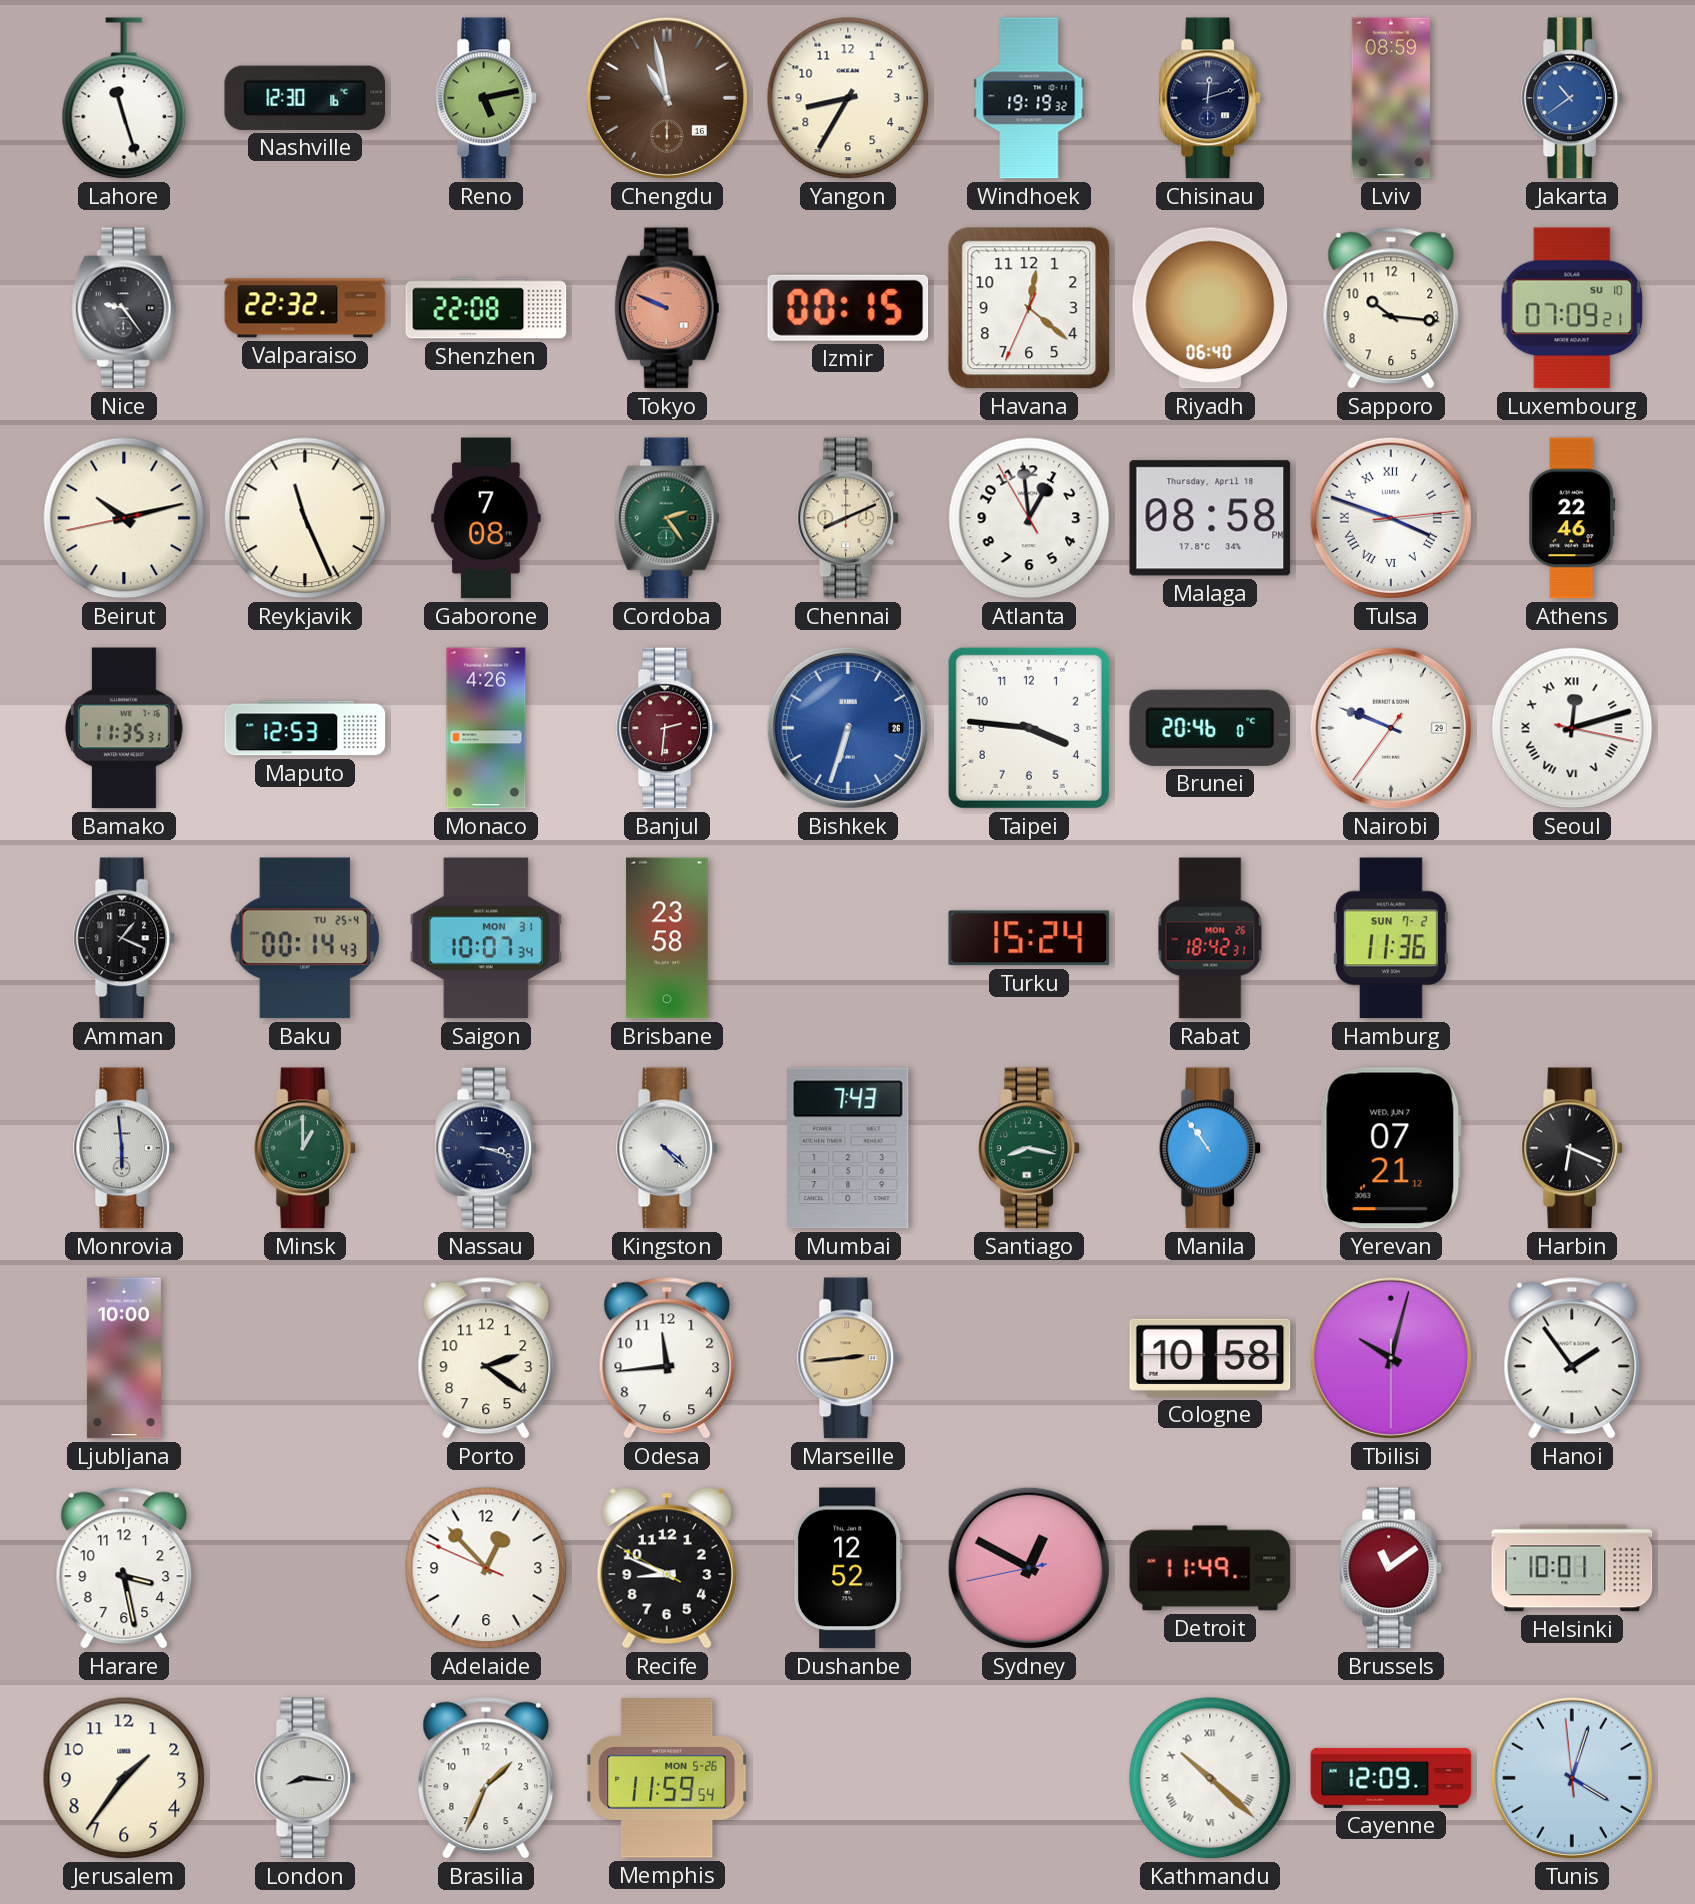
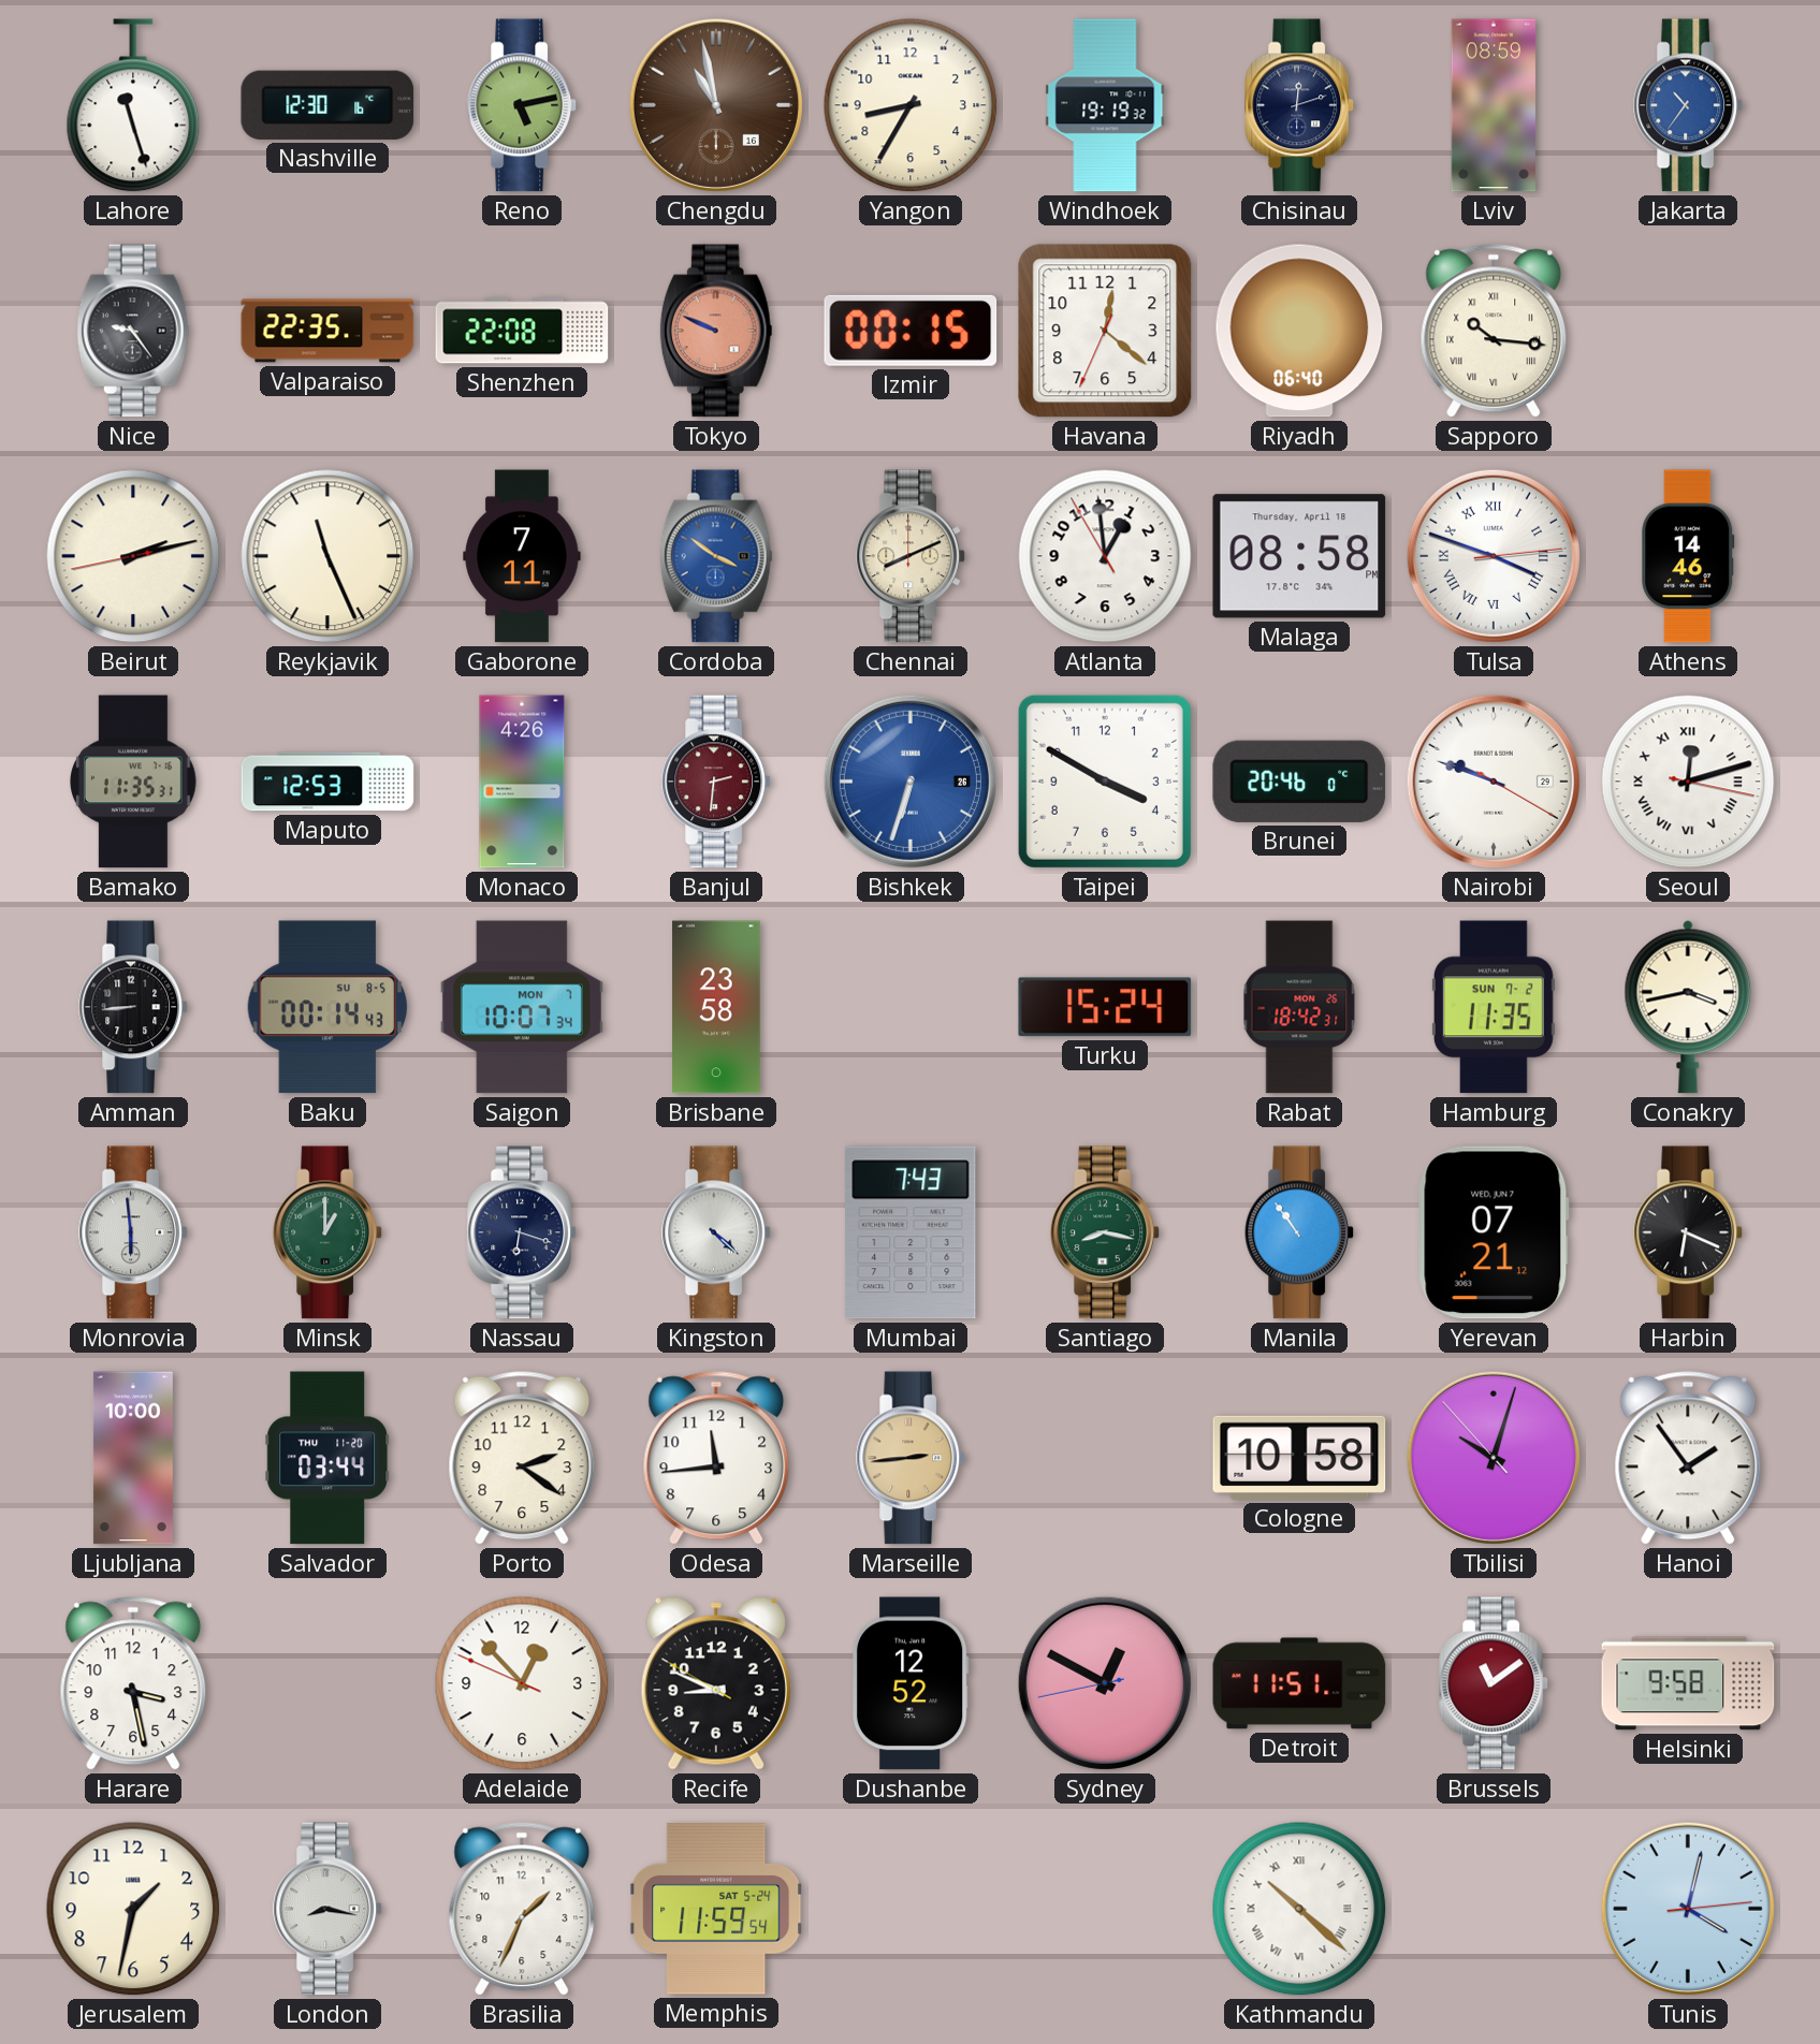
Jakarta: 10:39 -> 10:36
Valparaiso: 22:32 -> 22:35
Sapporo numerals: Arabic -> Roman
Luxembourg: 07:09 -> none
Beirut: 10:12 -> 2:12
Gaborone: 7:08 -> 7:11
Cordoba: 2:24 -> 3:51
Cordoba dial: green -> blue
Athens: 22:46 -> 14:46
Taipei: 3:46 -> 3:50
Nairobi: 9:48:36 -> 9:48:20
Amman: 1:19 -> 8:44
Baku date: TU 25-4 -> SU 8-5
Saigon date: MON 31 -> MON 7
Hamburg: 11:36 -> 11:35
Conakry: none -> 3:43
Nassau: 3:18 -> 6:18
Salvador: none -> 03:44
Tbilisi: 10:02:30 -> 10:02:53
Detroit: 11:49 -> 11:51
Helsinki: 10:01 -> 9:58
Jerusalem: 1:36 -> 1:32
London: 8:16 -> 8:17
Memphis date: MON 5-26 -> SAT 5-24
Cayenne: 12:09 -> none
Tunis: 4:02:59 -> 4:02:14
